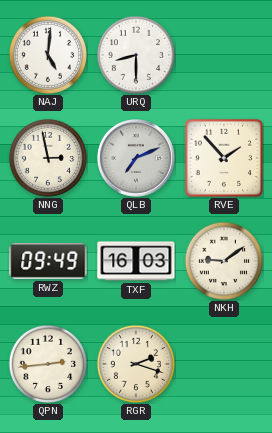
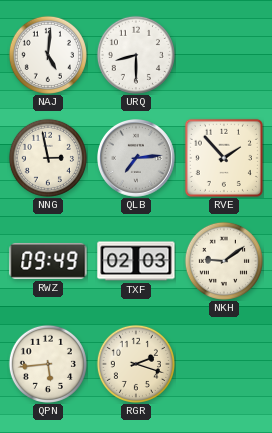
QLB: 7:11 -> 7:14
TXF: 16:03 -> 02:03
QPN: 2:44 -> 5:44
